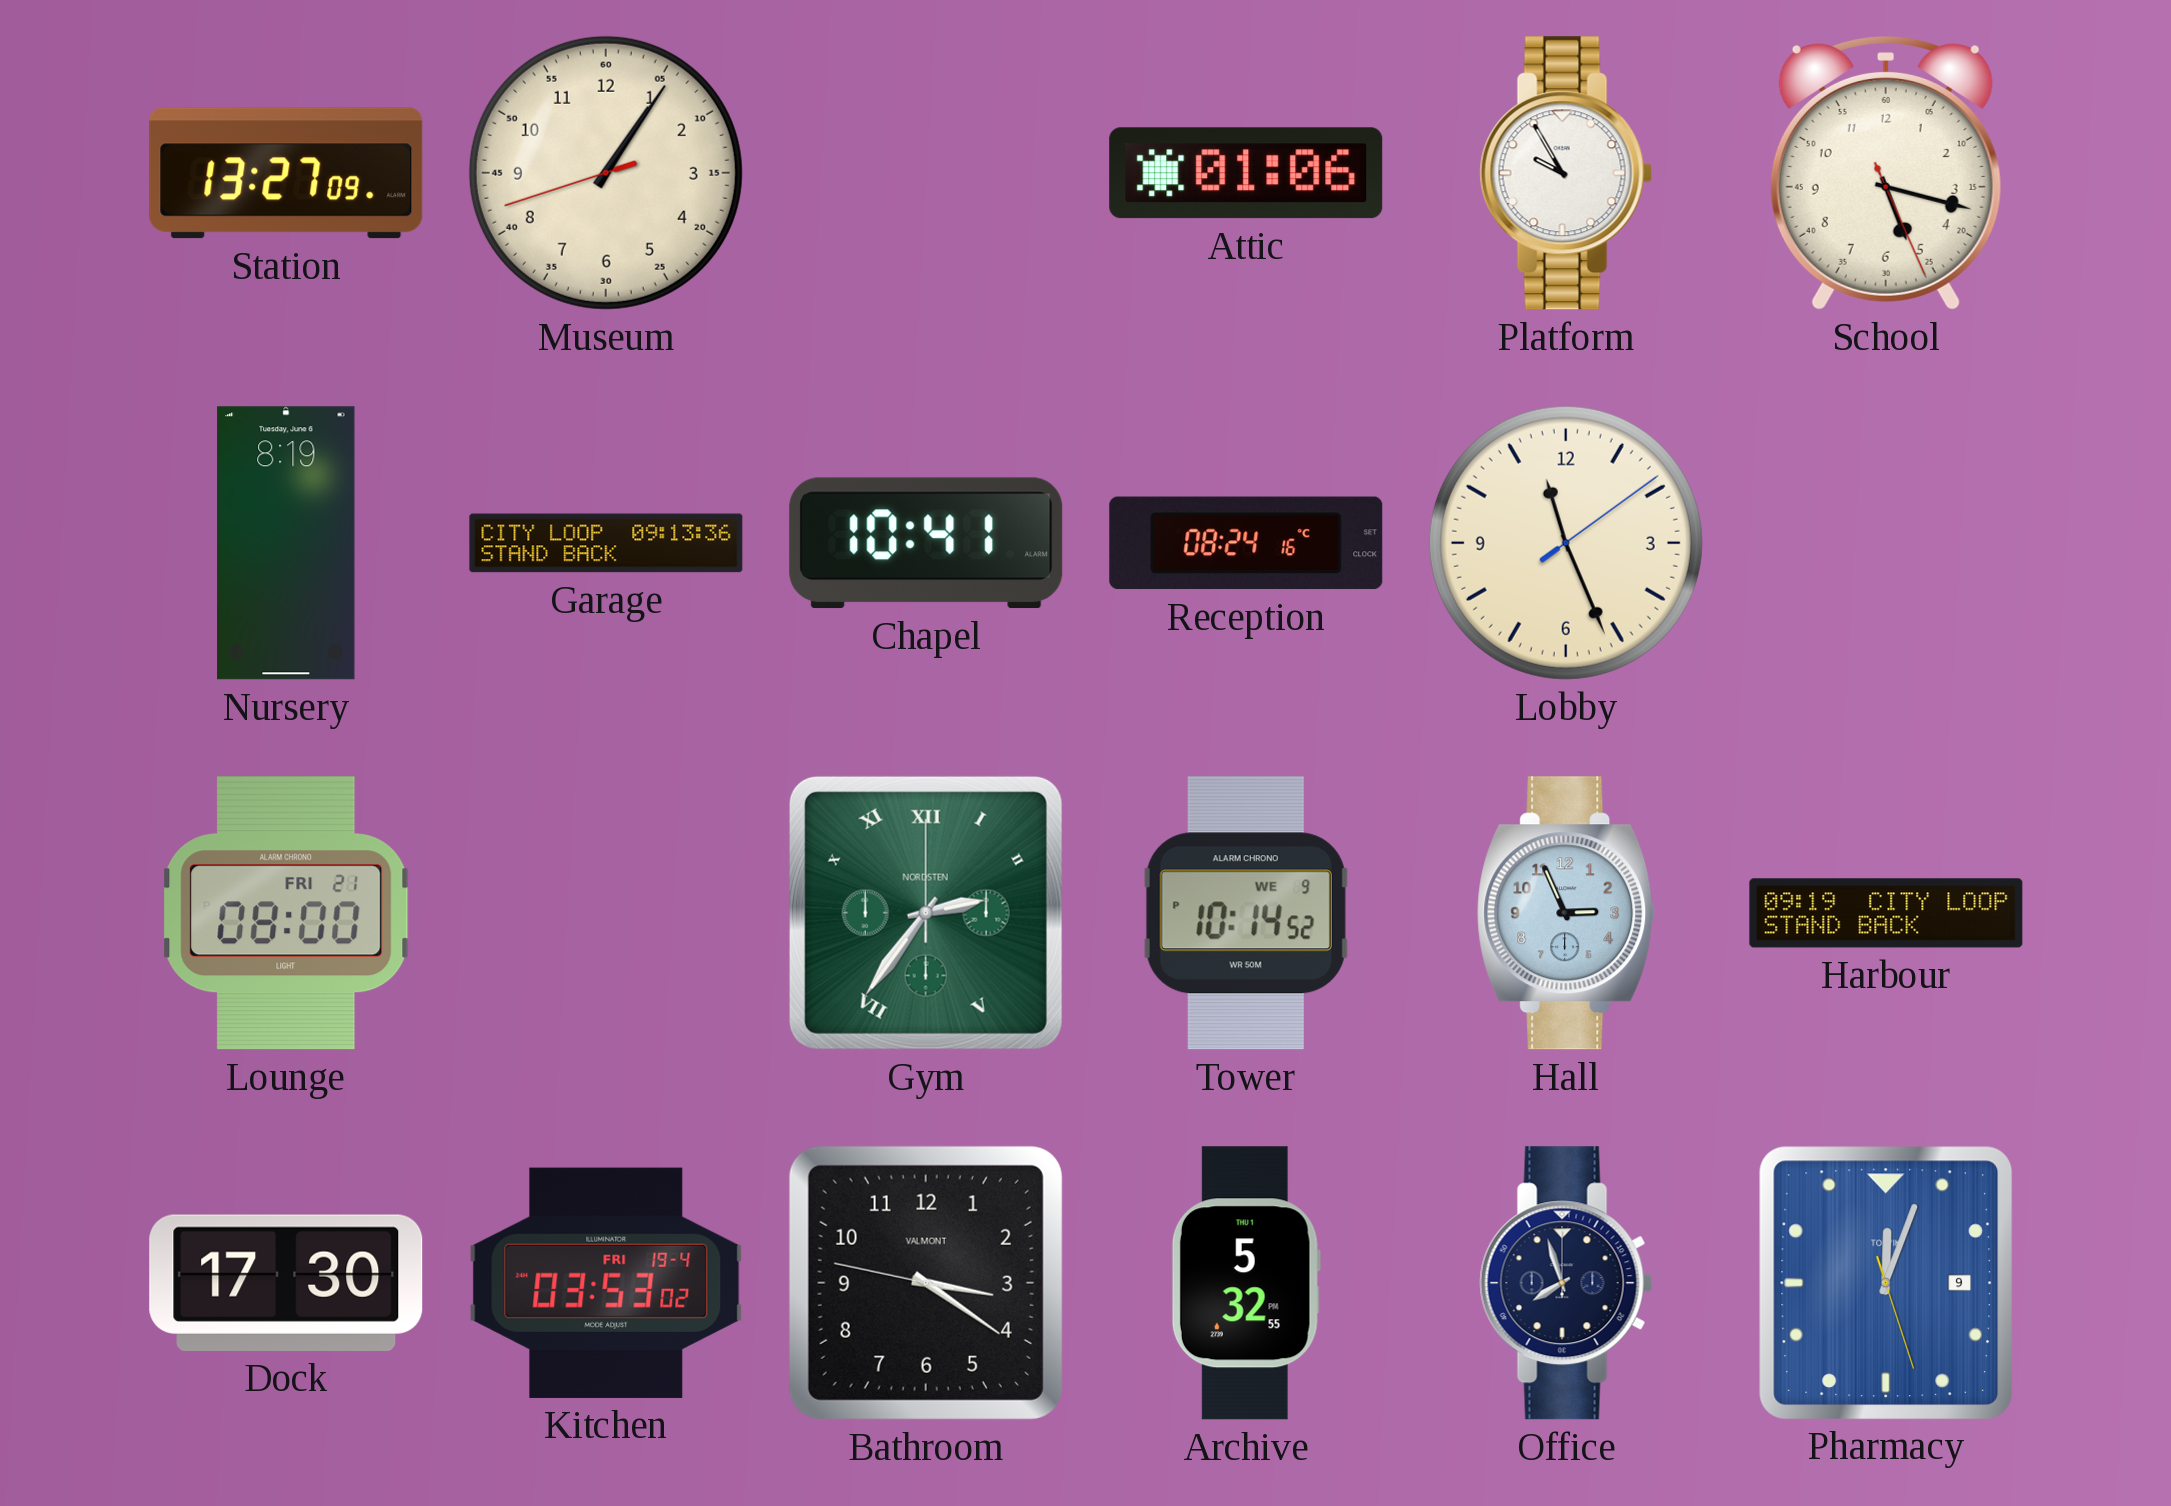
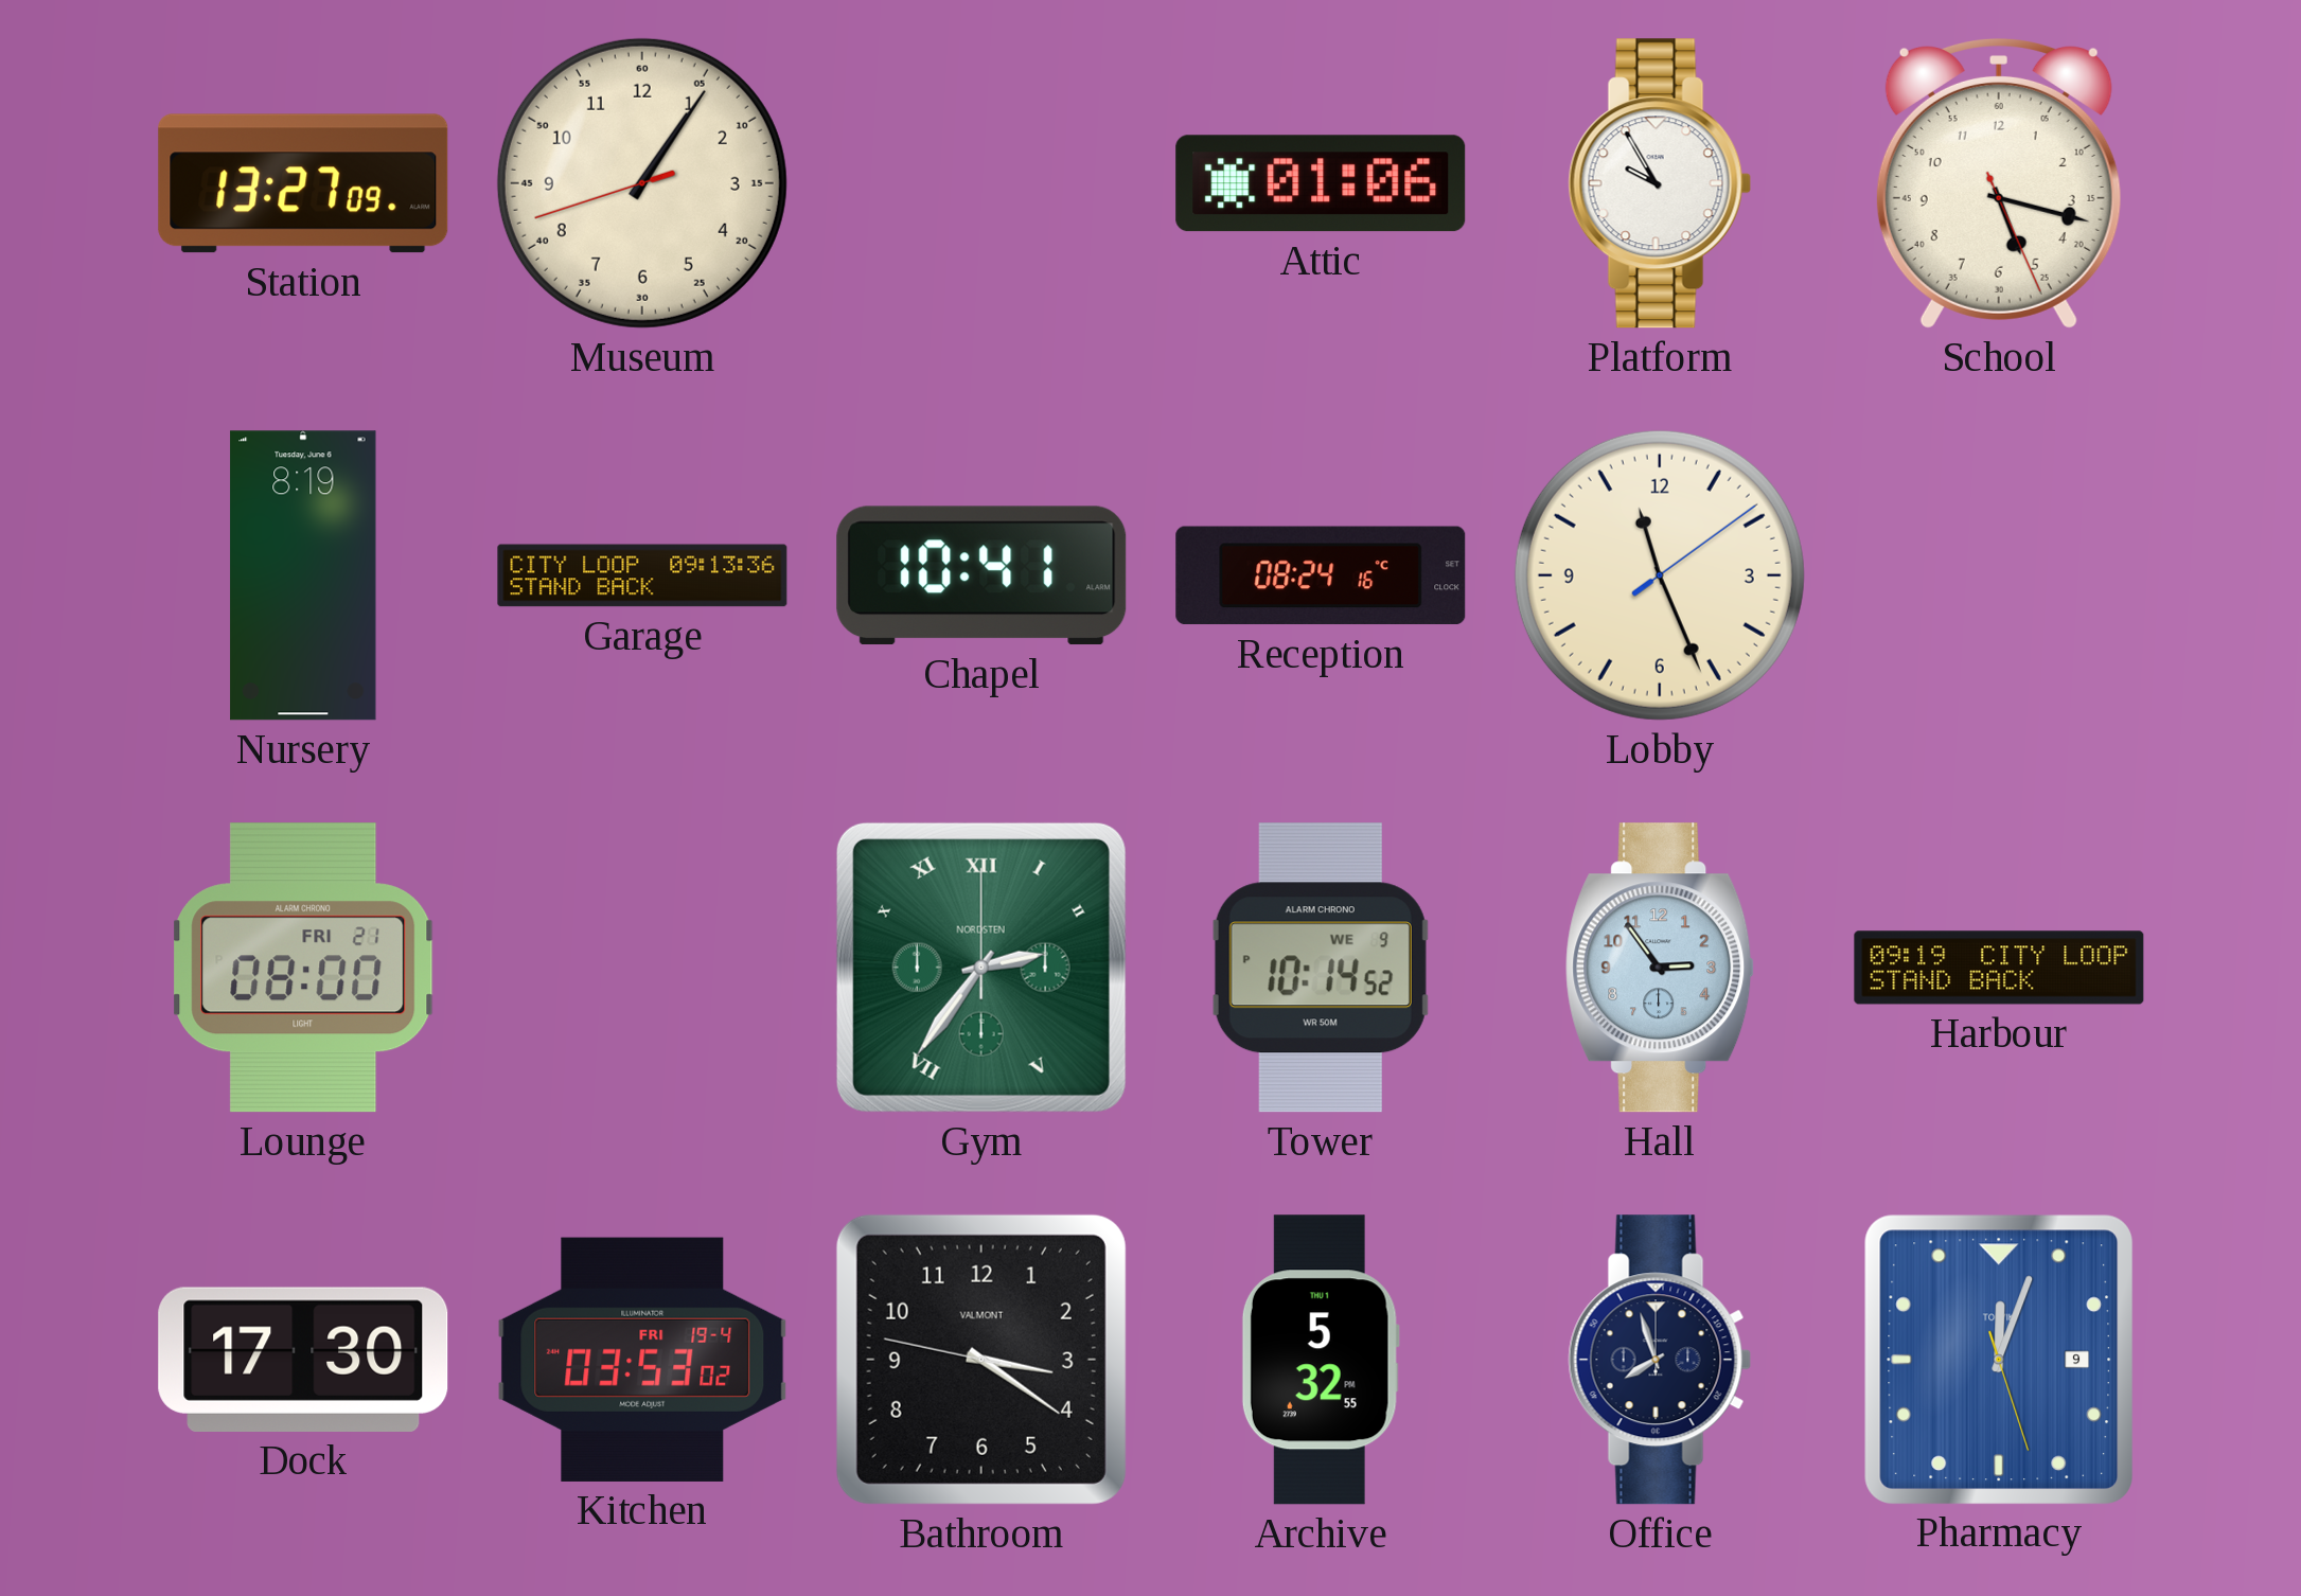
Hall: 2:56 -> 2:54
